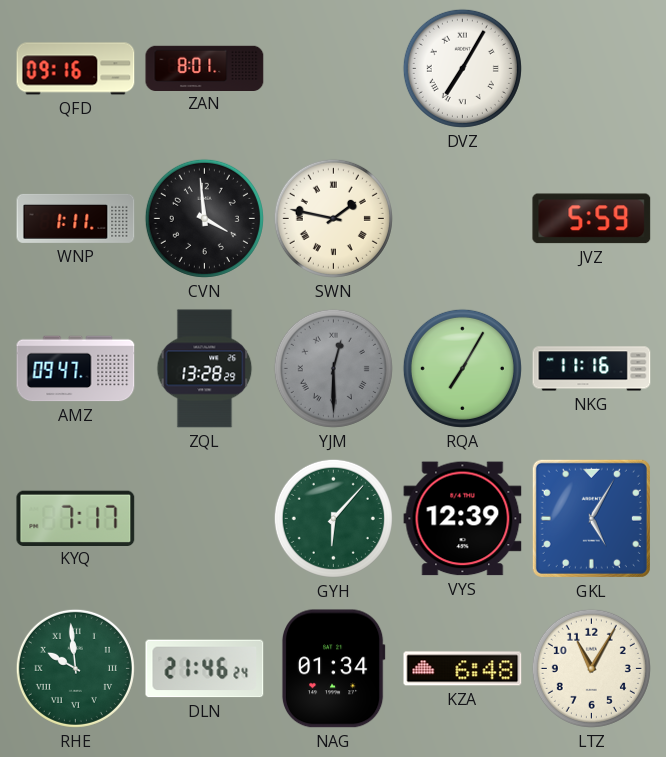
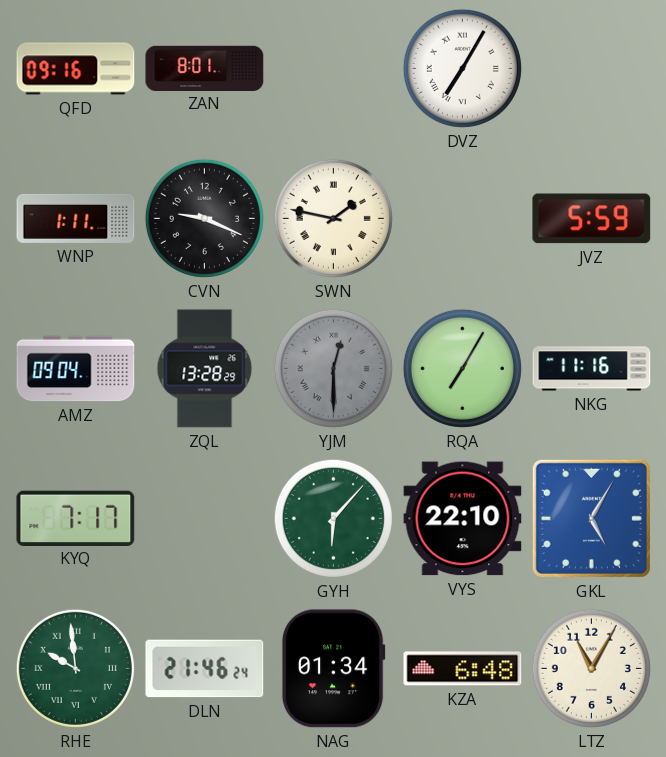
CVN: 3:59 -> 9:19
AMZ: 09:47 -> 09:04
VYS: 12:39 -> 22:10
